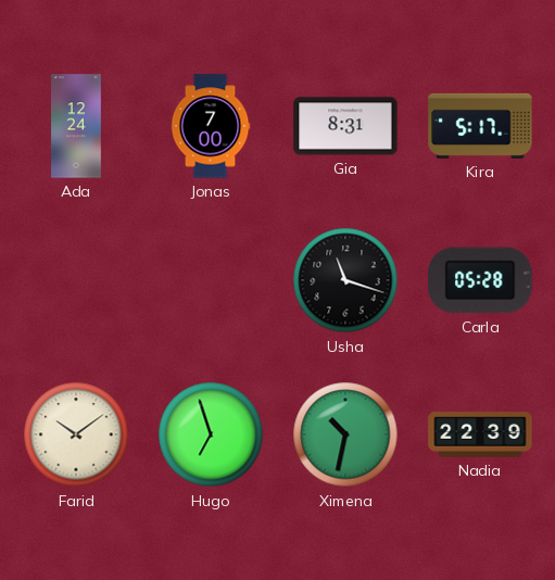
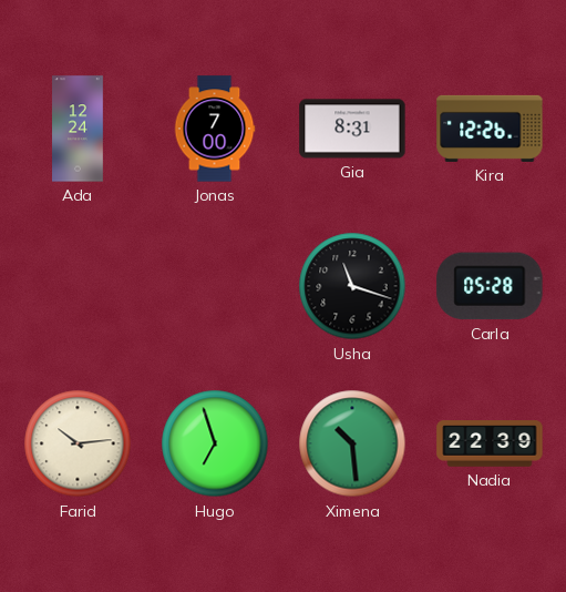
Kira: 5:17 -> 12:26
Farid: 10:09 -> 10:14
Ximena: 10:32 -> 10:29
